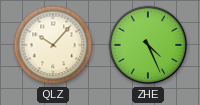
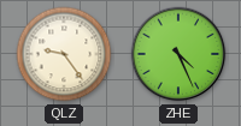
QLZ: 10:07 -> 9:24
